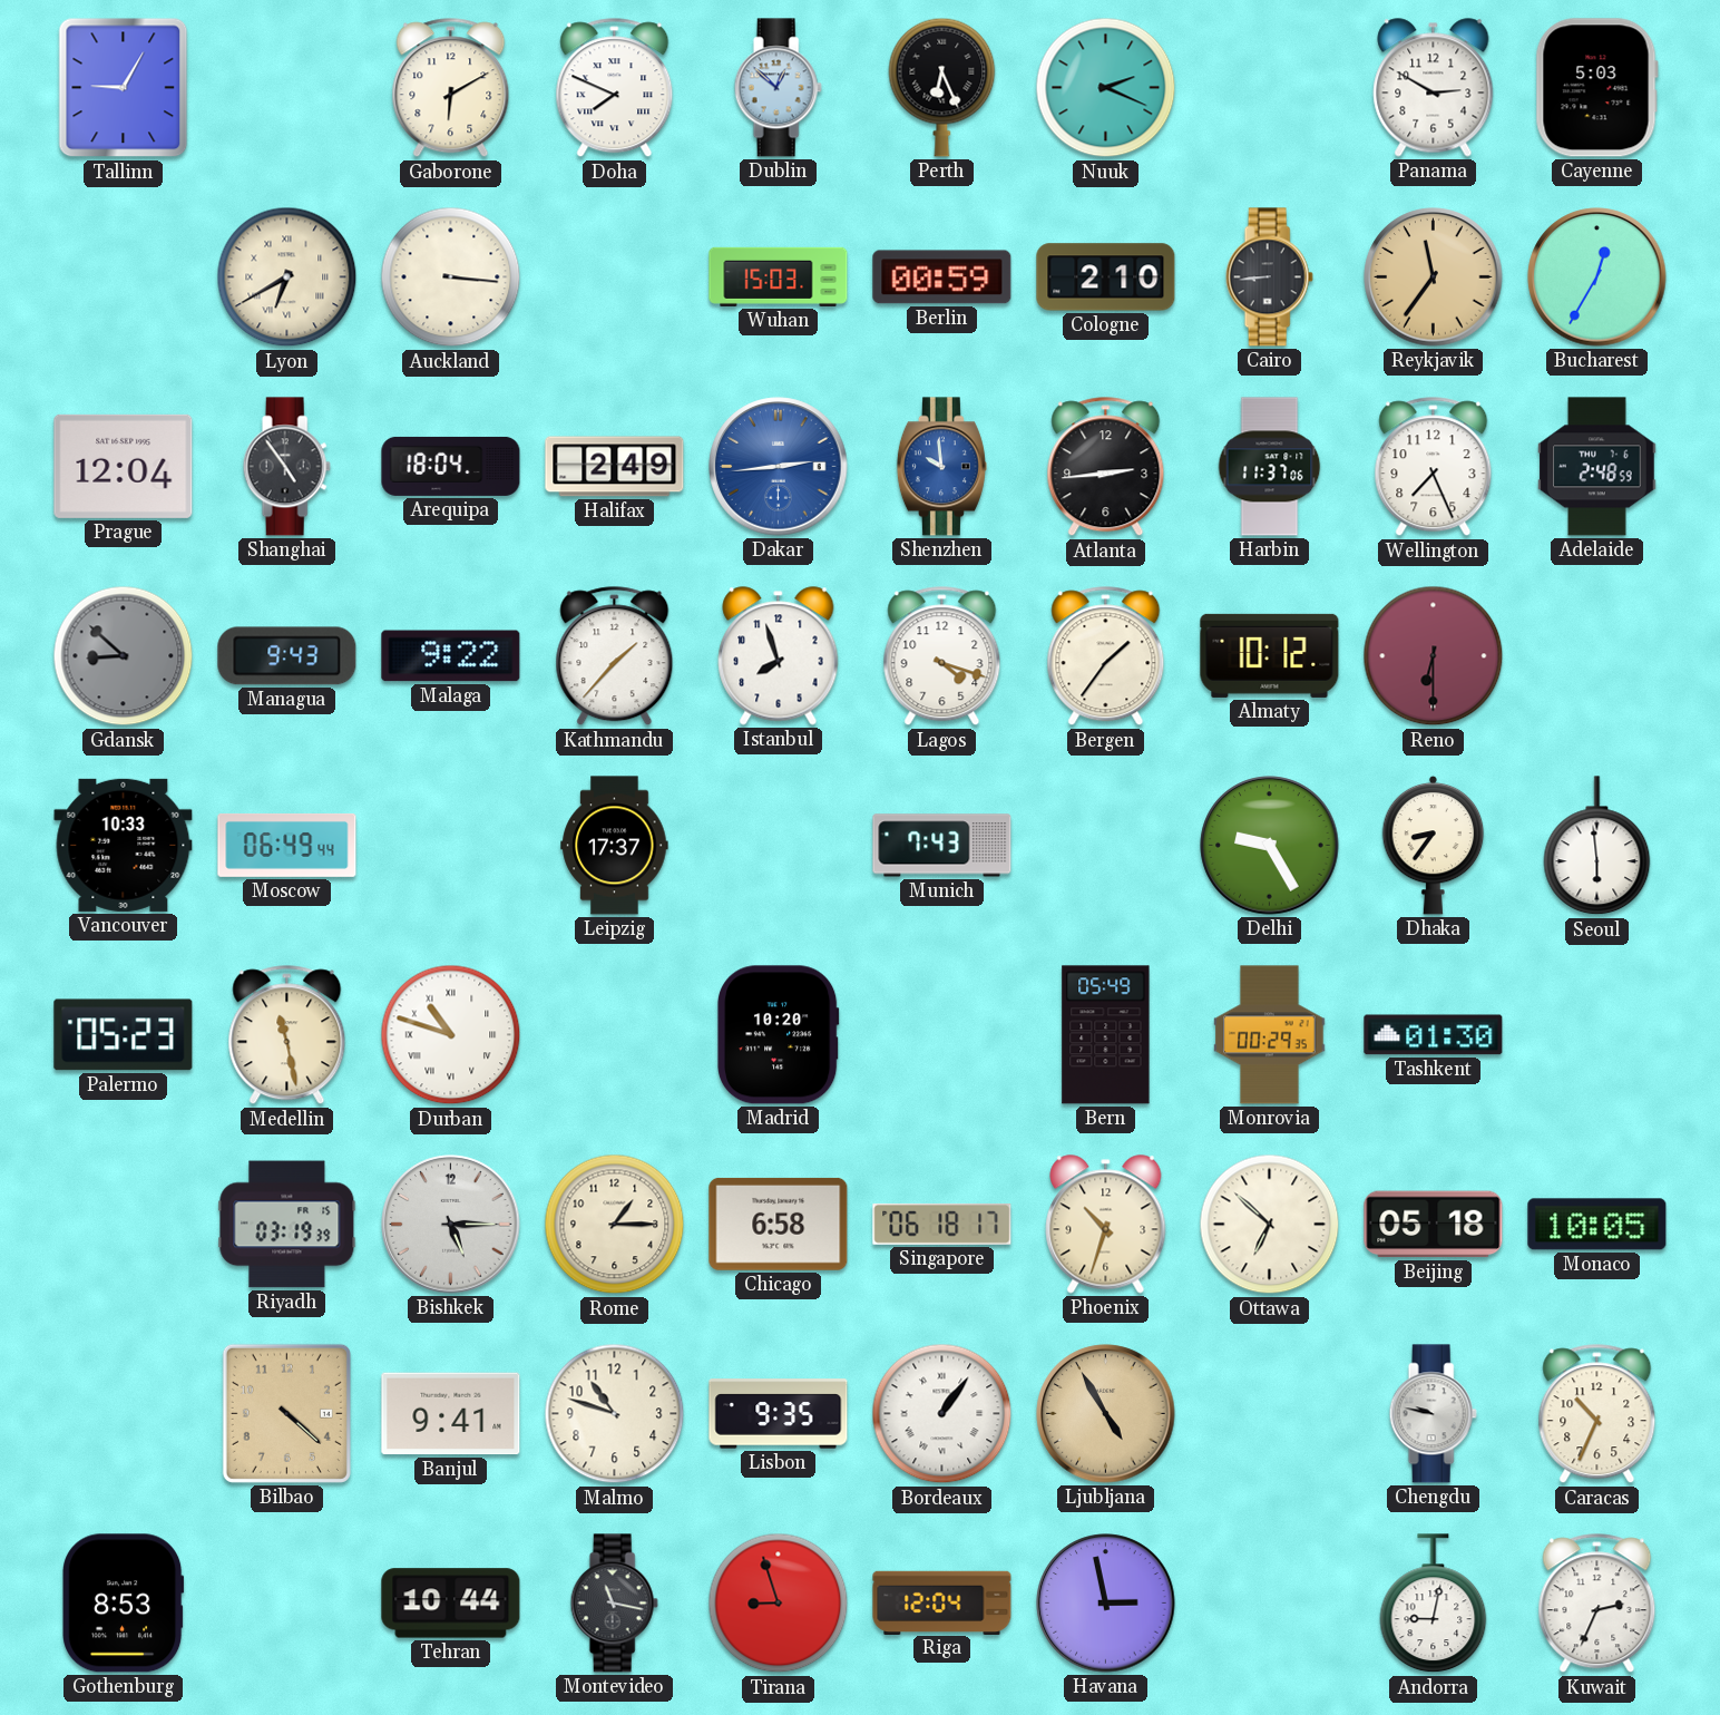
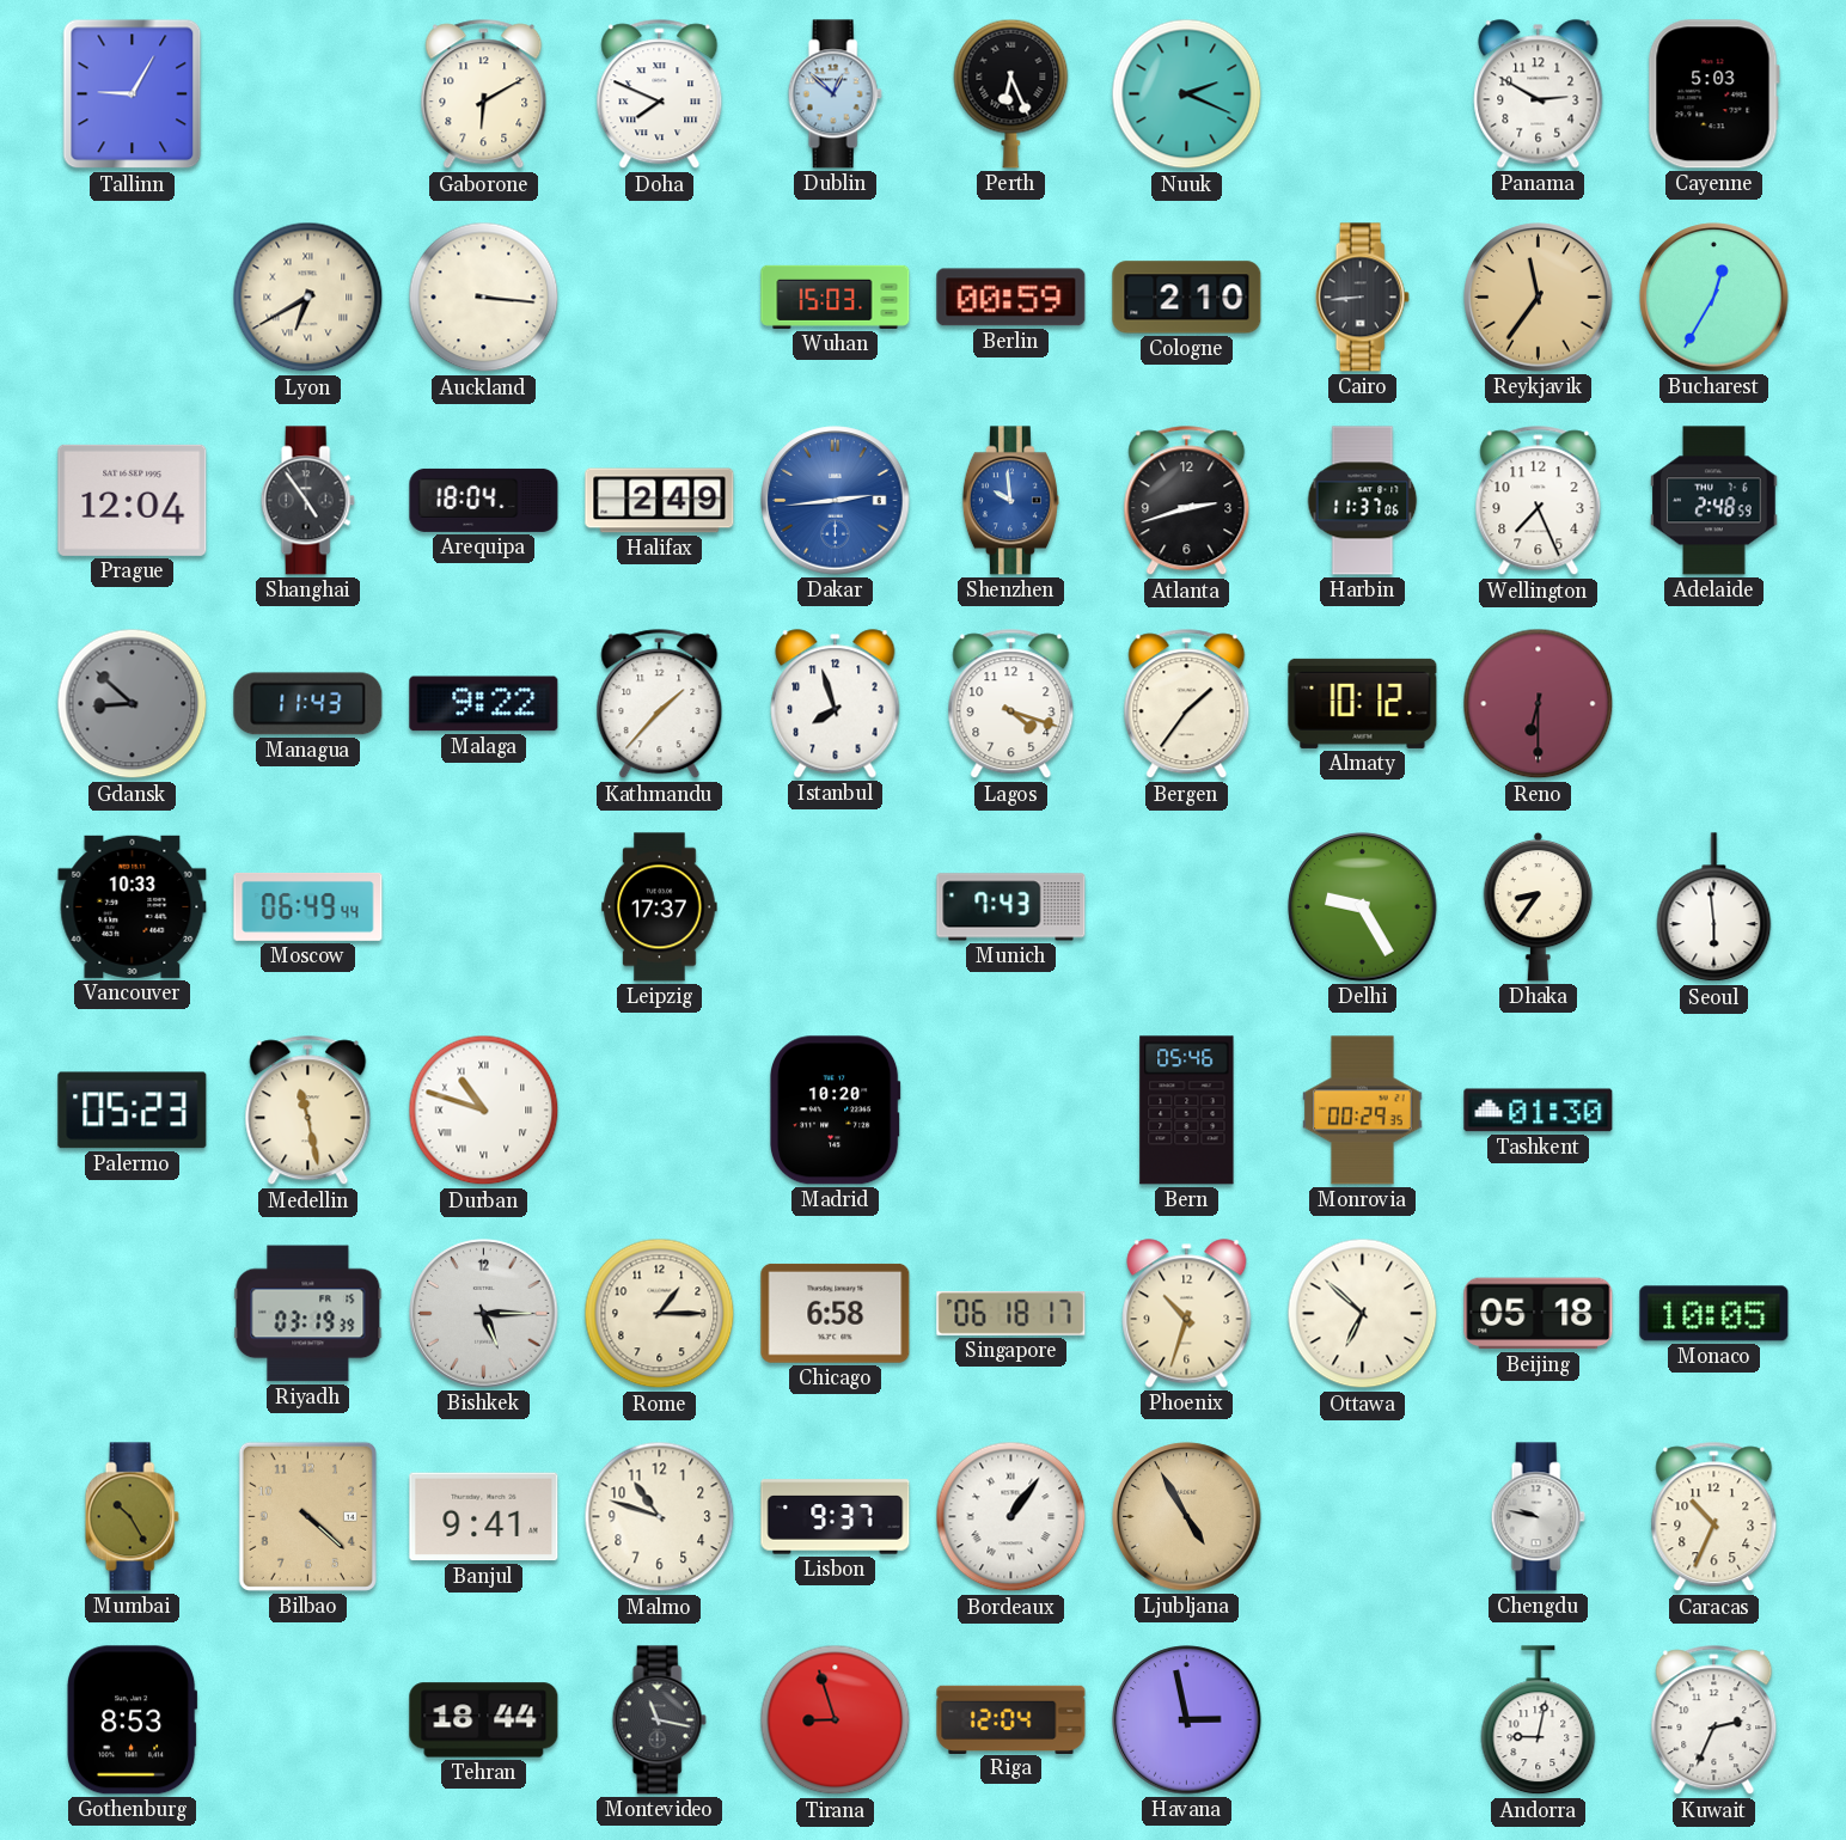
Atlanta: 2:44 -> 2:42
Managua: 9:43 -> 11:43
Bern: 05:49 -> 05:46
Mumbai: none -> 10:25
Lisbon: 9:35 -> 9:37
Tehran: 10:44 -> 18:44
